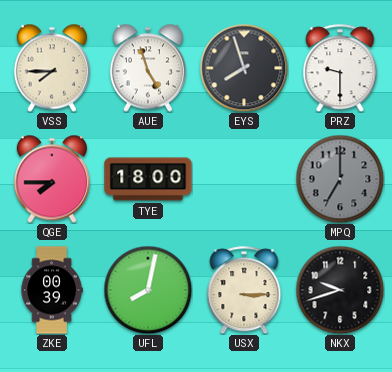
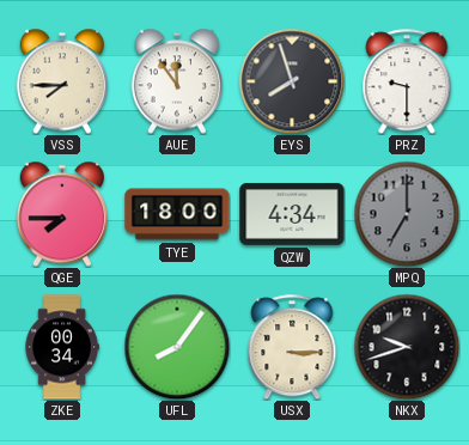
AUE: 4:57 -> 11:54
QZW: none -> 4:34
ZKE: 00:39 -> 00:34
UFL: 8:02 -> 8:06
